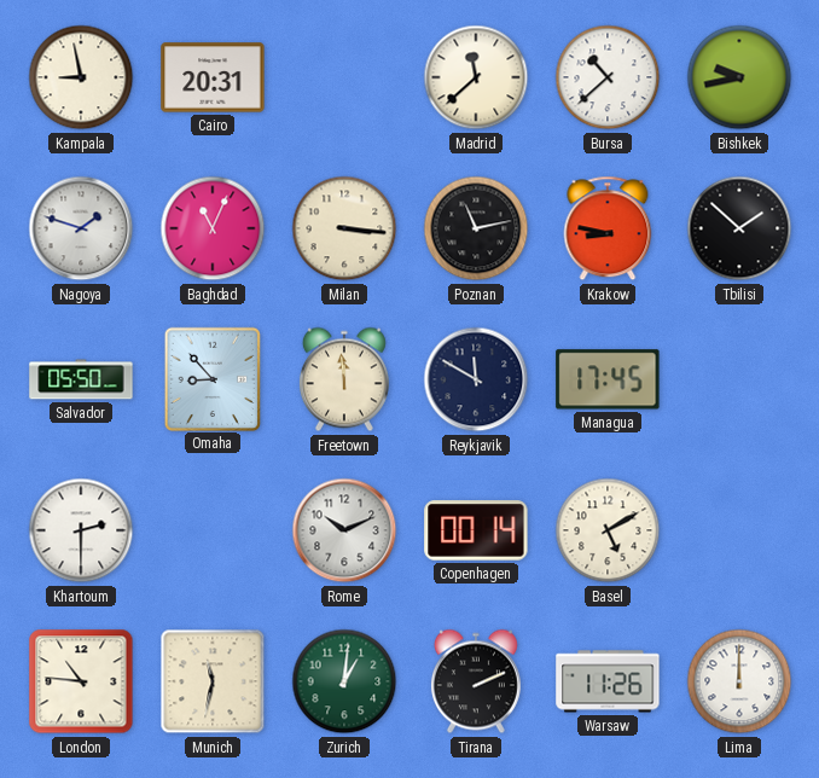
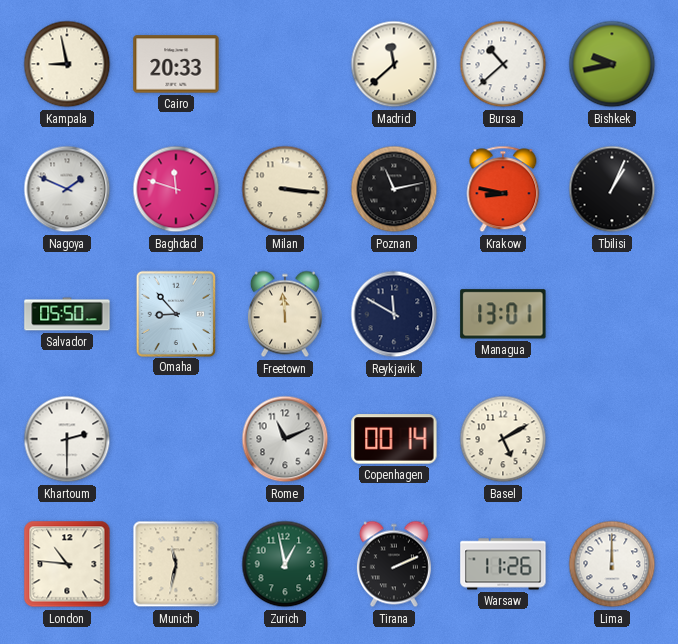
Cairo: 20:31 -> 20:33
Nagoya: 1:48 -> 1:49
Baghdad: 11:04 -> 11:48
Tbilisi: 1:52 -> 1:04
Managua: 17:45 -> 13:01
Rome: 10:11 -> 11:11
Zurich: 1:01 -> 12:58
